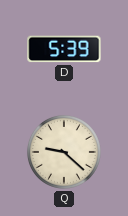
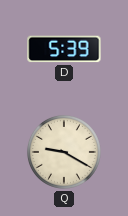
Q: 9:22 -> 9:20
